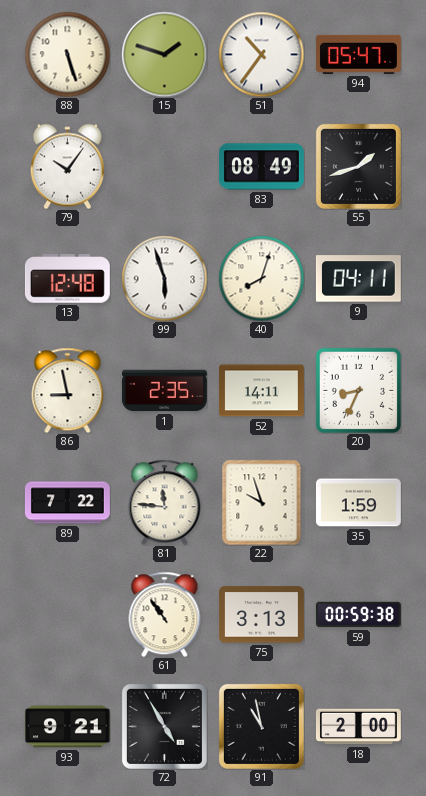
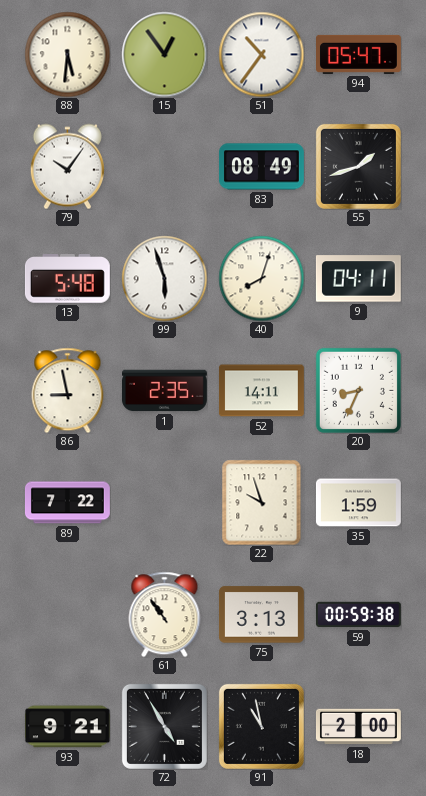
88: 5:27 -> 5:31
15: 1:48 -> 12:54
13: 12:48 -> 5:48
81: 11:46 -> none
